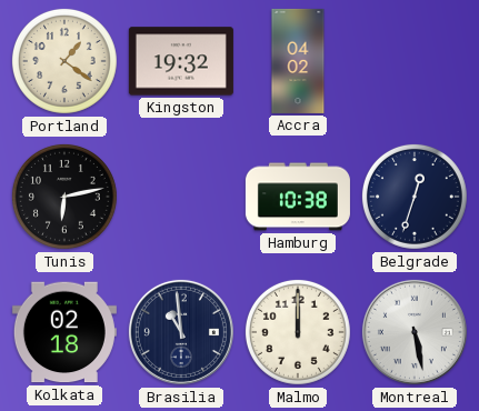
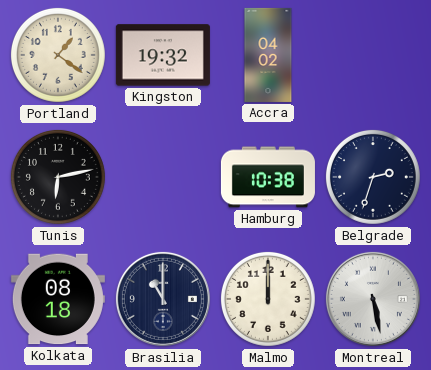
Belgrade: 12:33 -> 2:33
Kolkata: 02:18 -> 08:18
Brasilia: 10:59 -> 11:00
